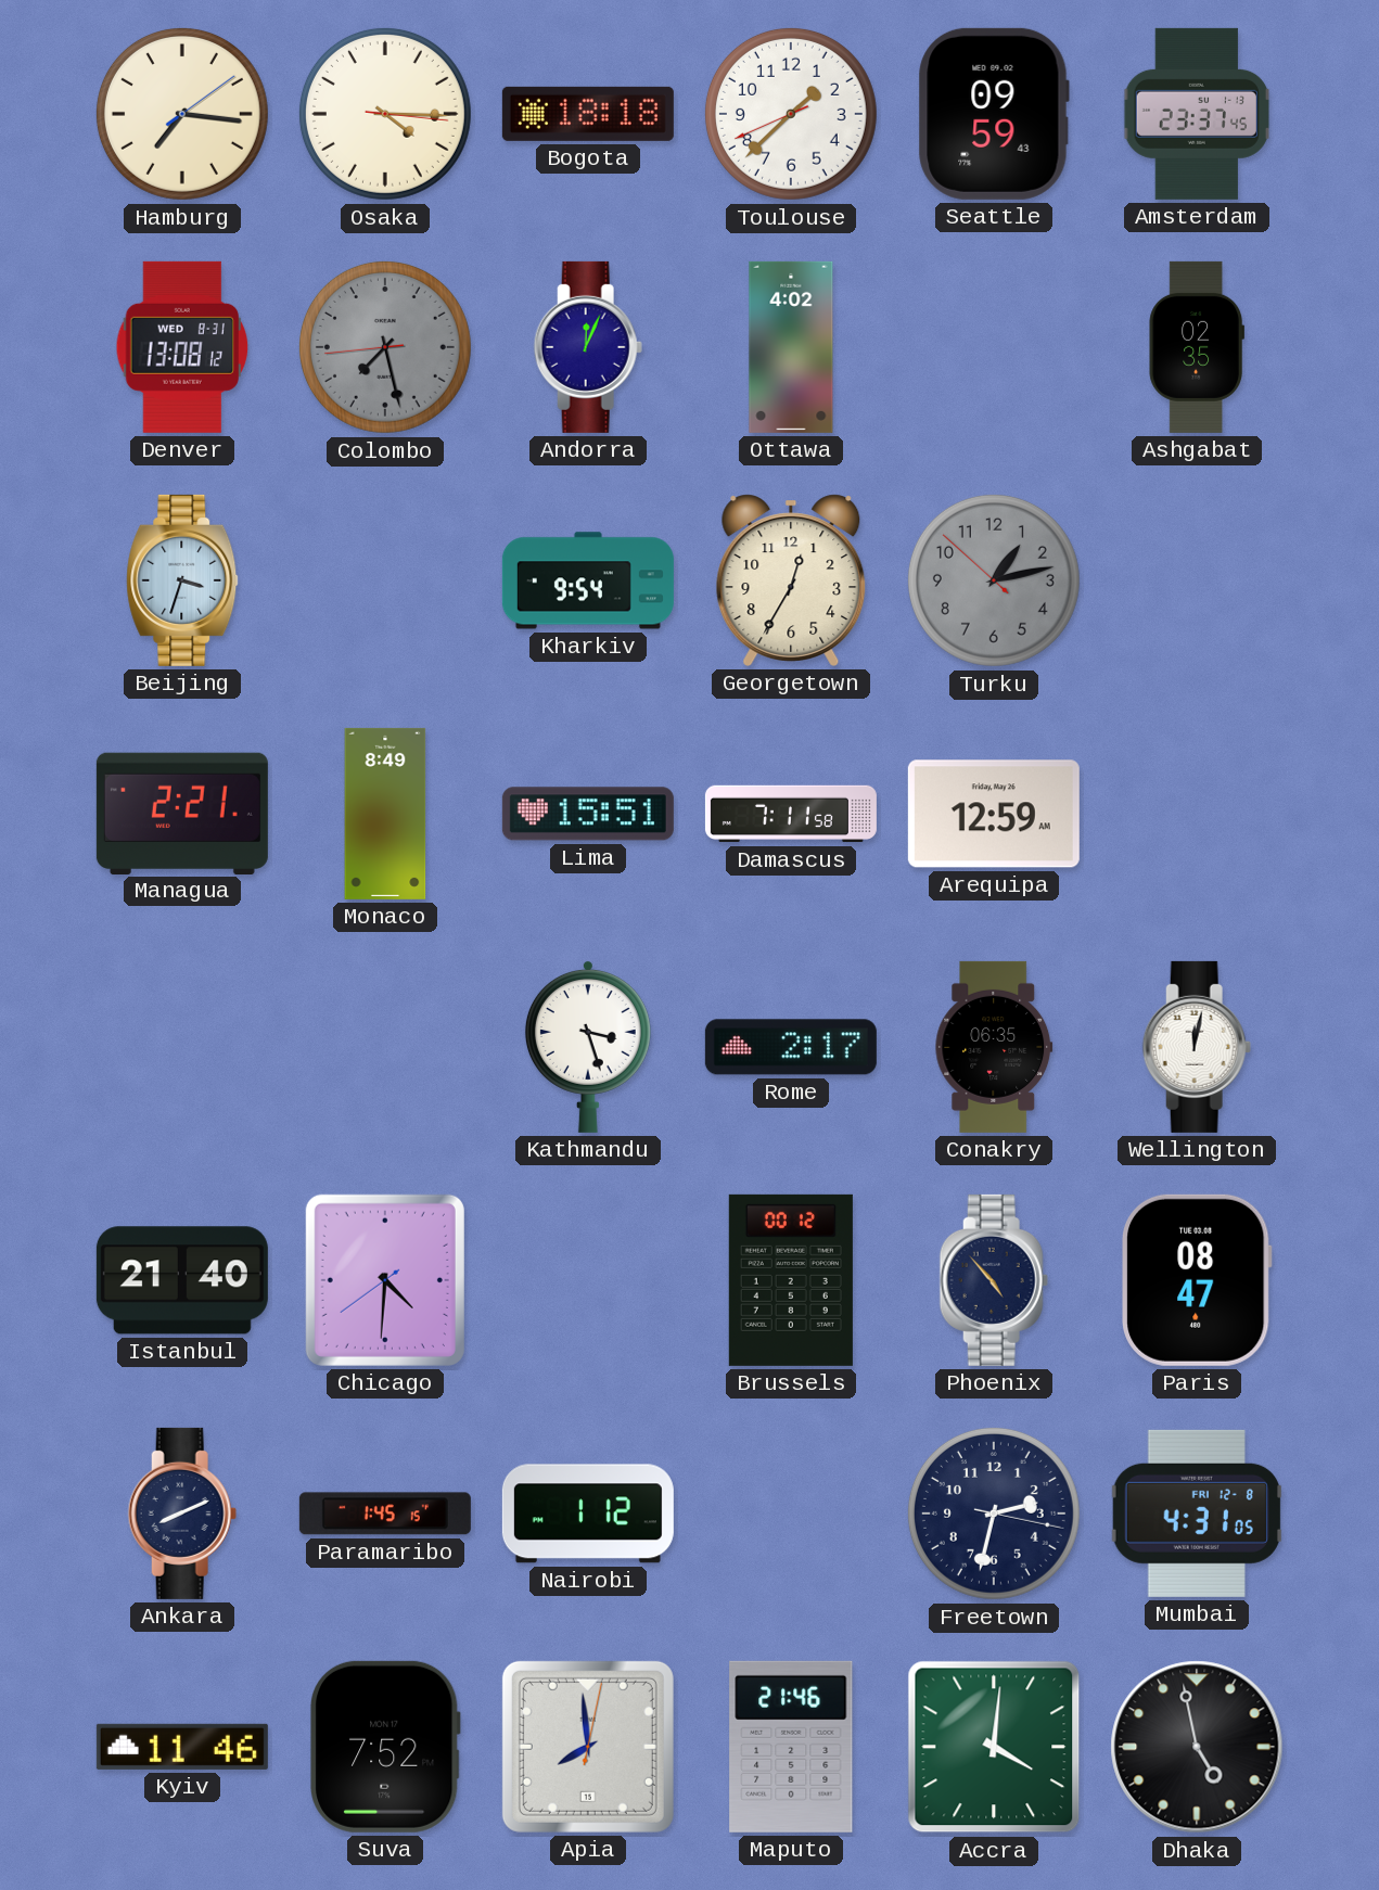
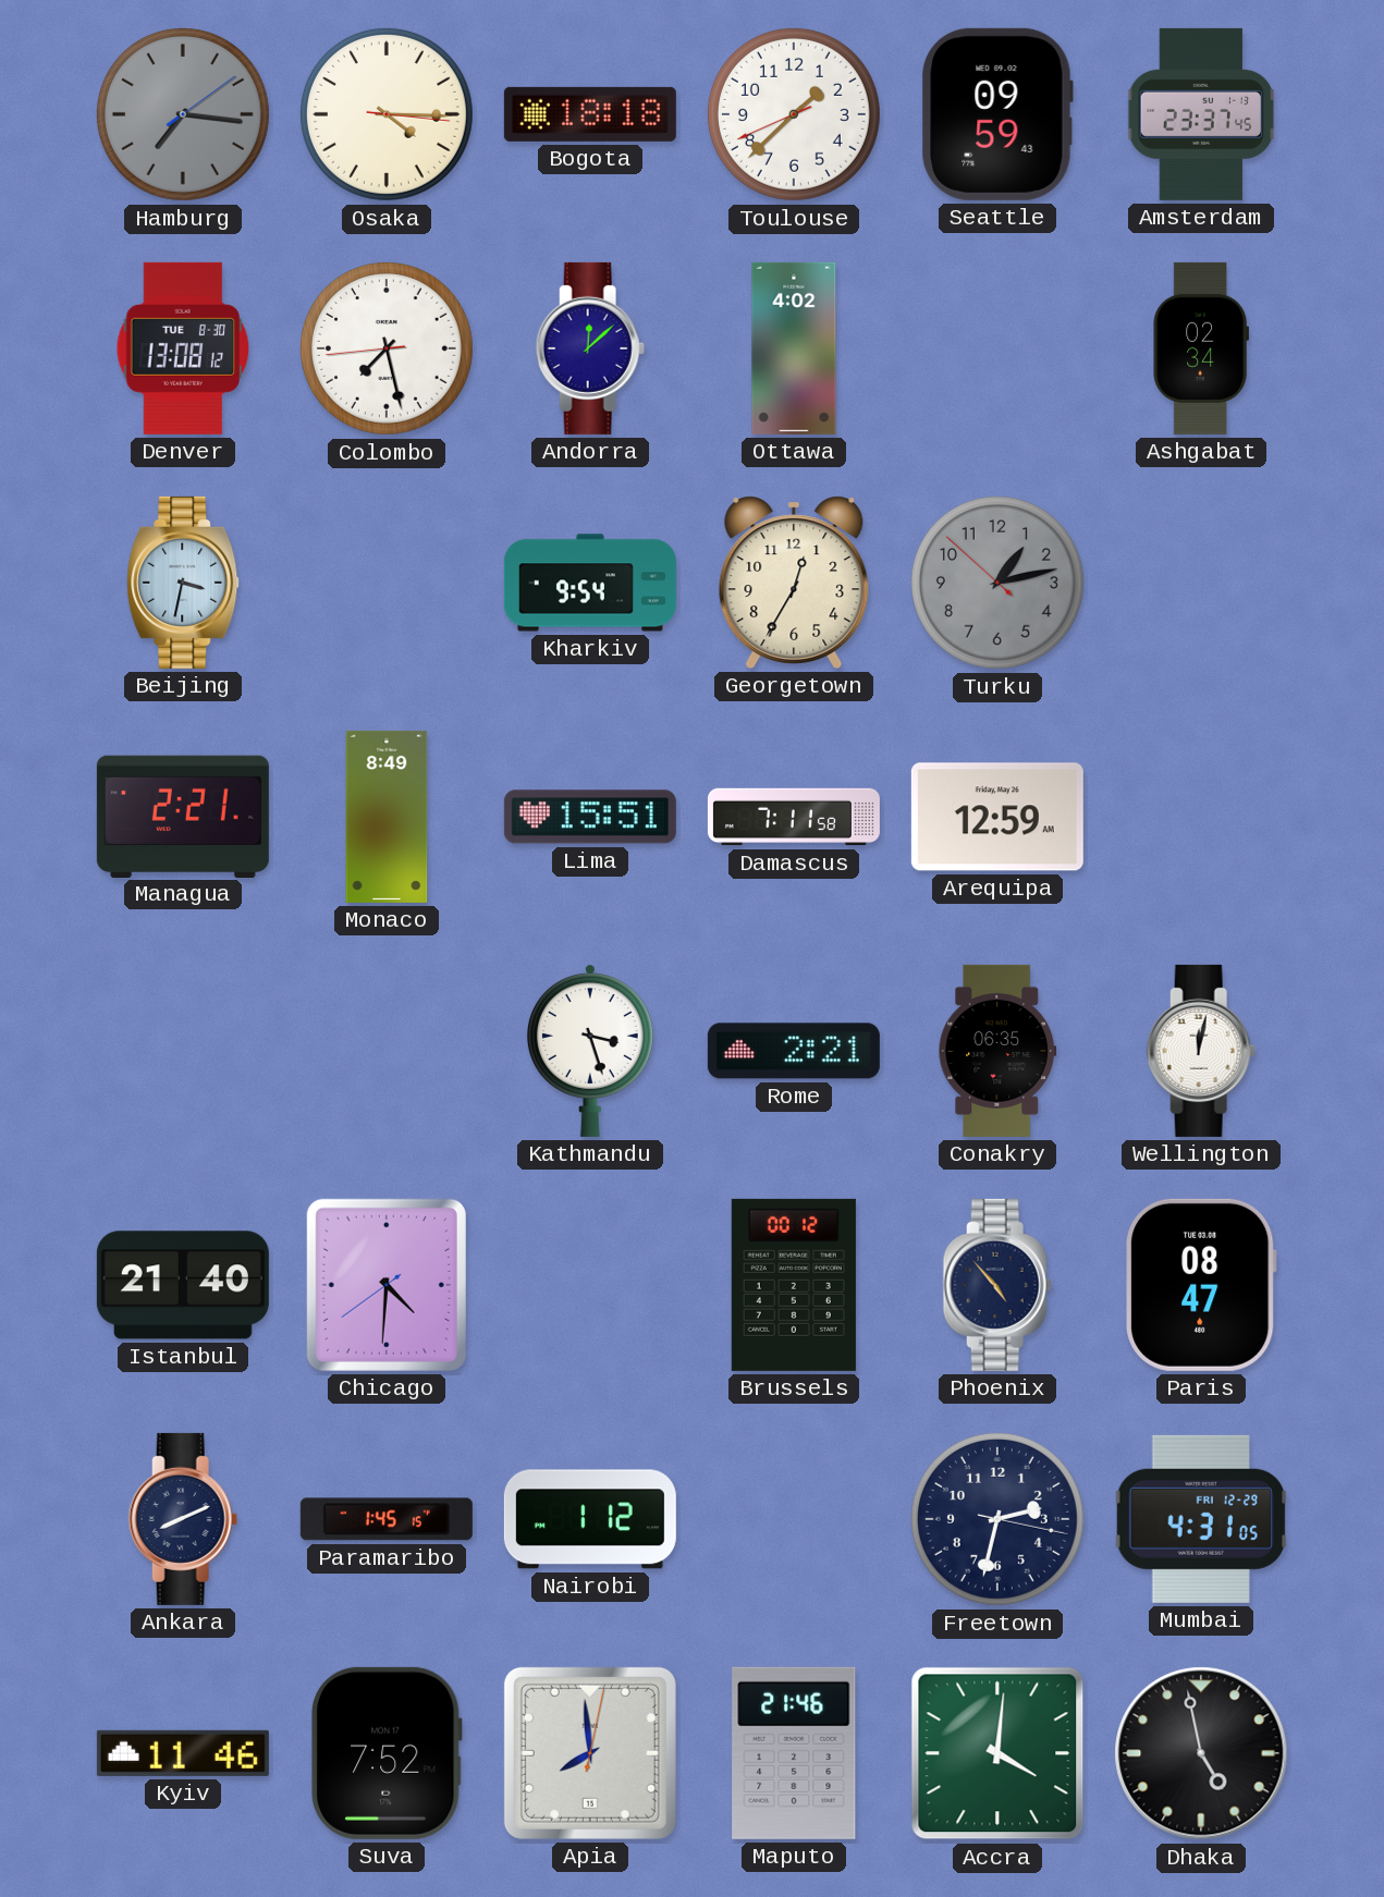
Hamburg dial: cream -> grey
Denver date: WED 8-31 -> TUE 8-30
Colombo dial: grey -> white
Andorra: 12:04 -> 12:08
Ashgabat: 02:35 -> 02:34
Beijing: 3:33 -> 3:32
Rome: 2:17 -> 2:21
Mumbai date: FRI 12-8 -> FRI 12-29
